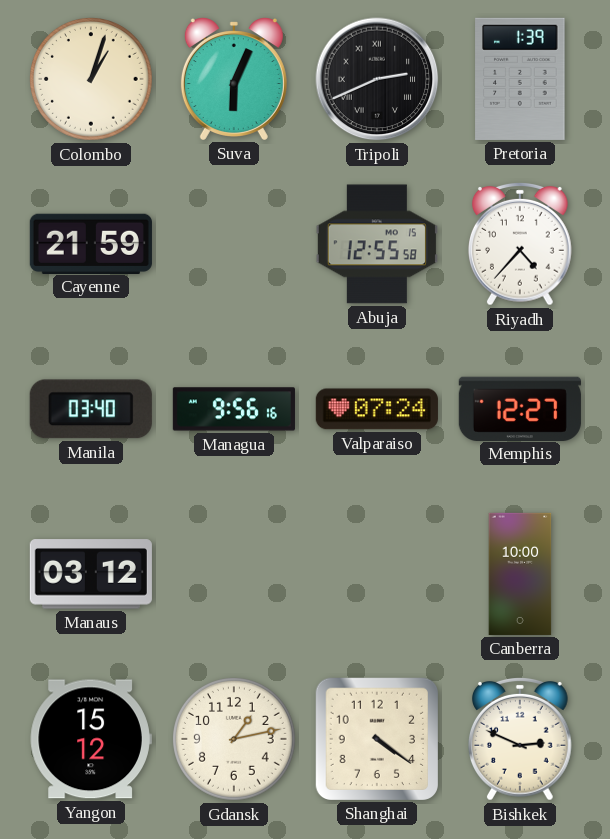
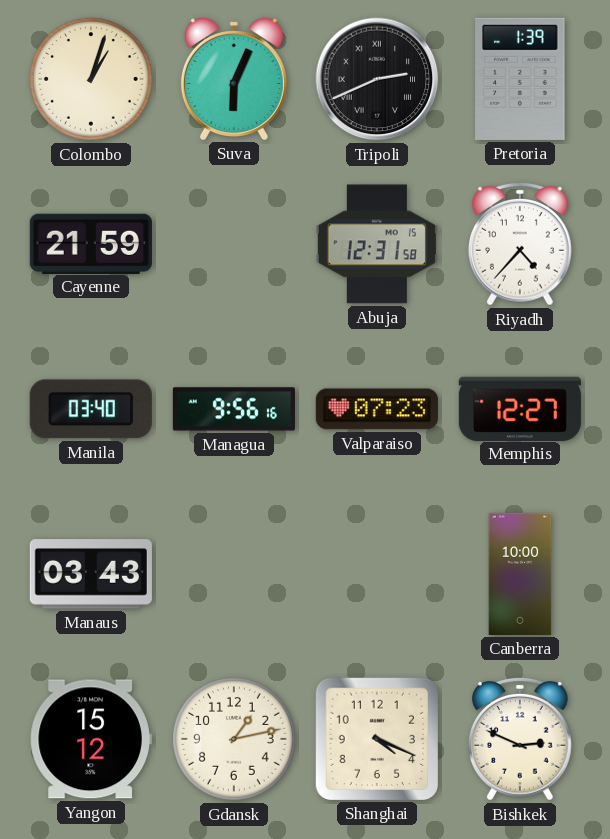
Abuja: 12:55 -> 12:31
Valparaiso: 07:24 -> 07:23
Manaus: 03:12 -> 03:43
Shanghai: 4:21 -> 4:19
